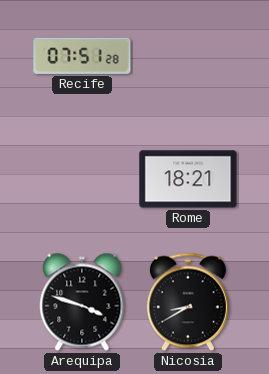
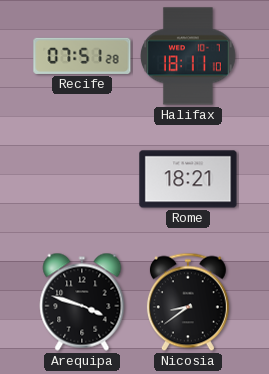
Halifax: none -> 18:11
Nicosia: 8:40 -> 8:39
